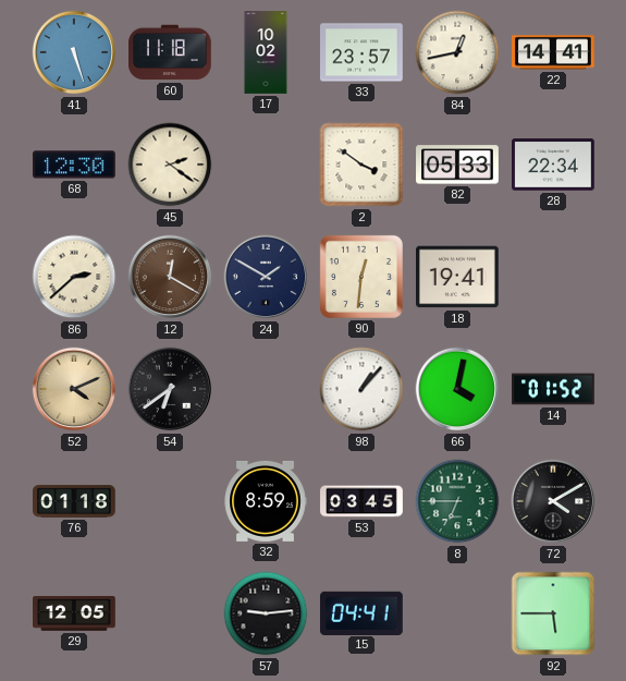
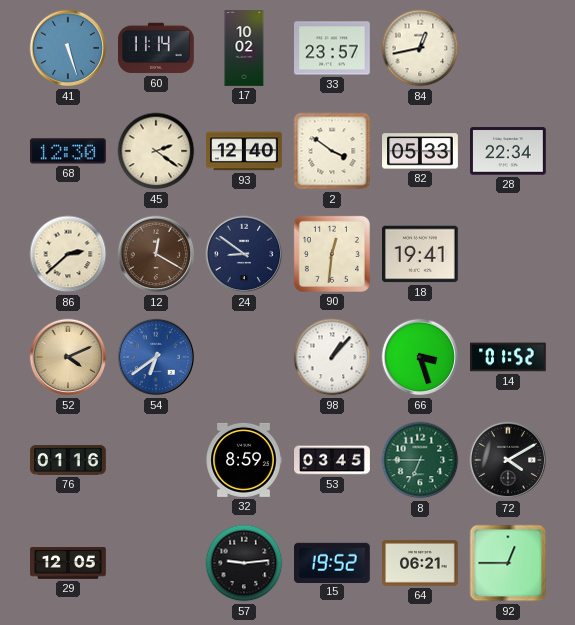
60: 11:18 -> 11:14
22: 14:41 -> none
93: none -> 12:40
24: 1:50 -> 8:51
54 dial: black -> blue
66: 4:02 -> 3:27
76: 01:18 -> 01:16
15: 04:41 -> 19:52
64: none -> 06:21
92: 5:45 -> 12:45
